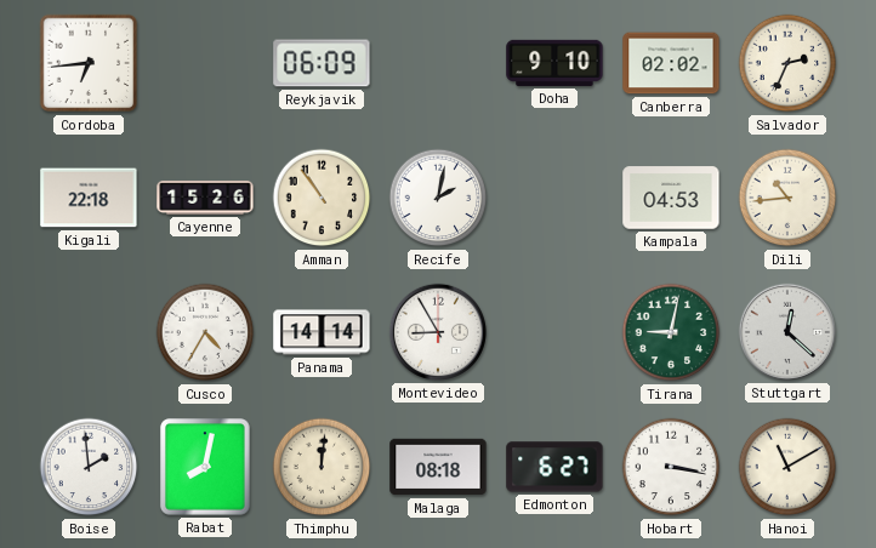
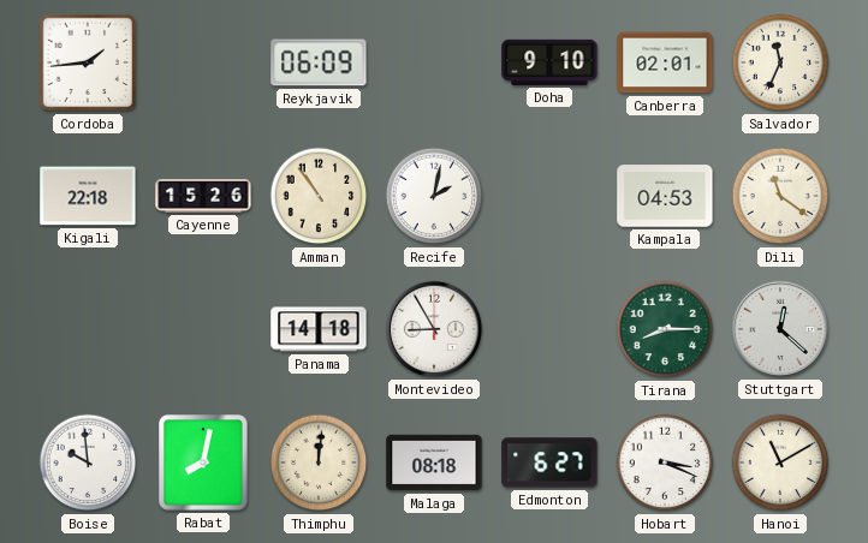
Cordoba: 6:44 -> 1:44
Canberra: 02:02 -> 02:01
Salvador: 2:34 -> 11:34
Dili: 10:44 -> 11:21
Cusco: 4:35 -> none
Panama: 14:14 -> 14:18
Tirana: 9:02 -> 8:15
Boise: 1:59 -> 9:59
Hobart: 3:17 -> 3:19
